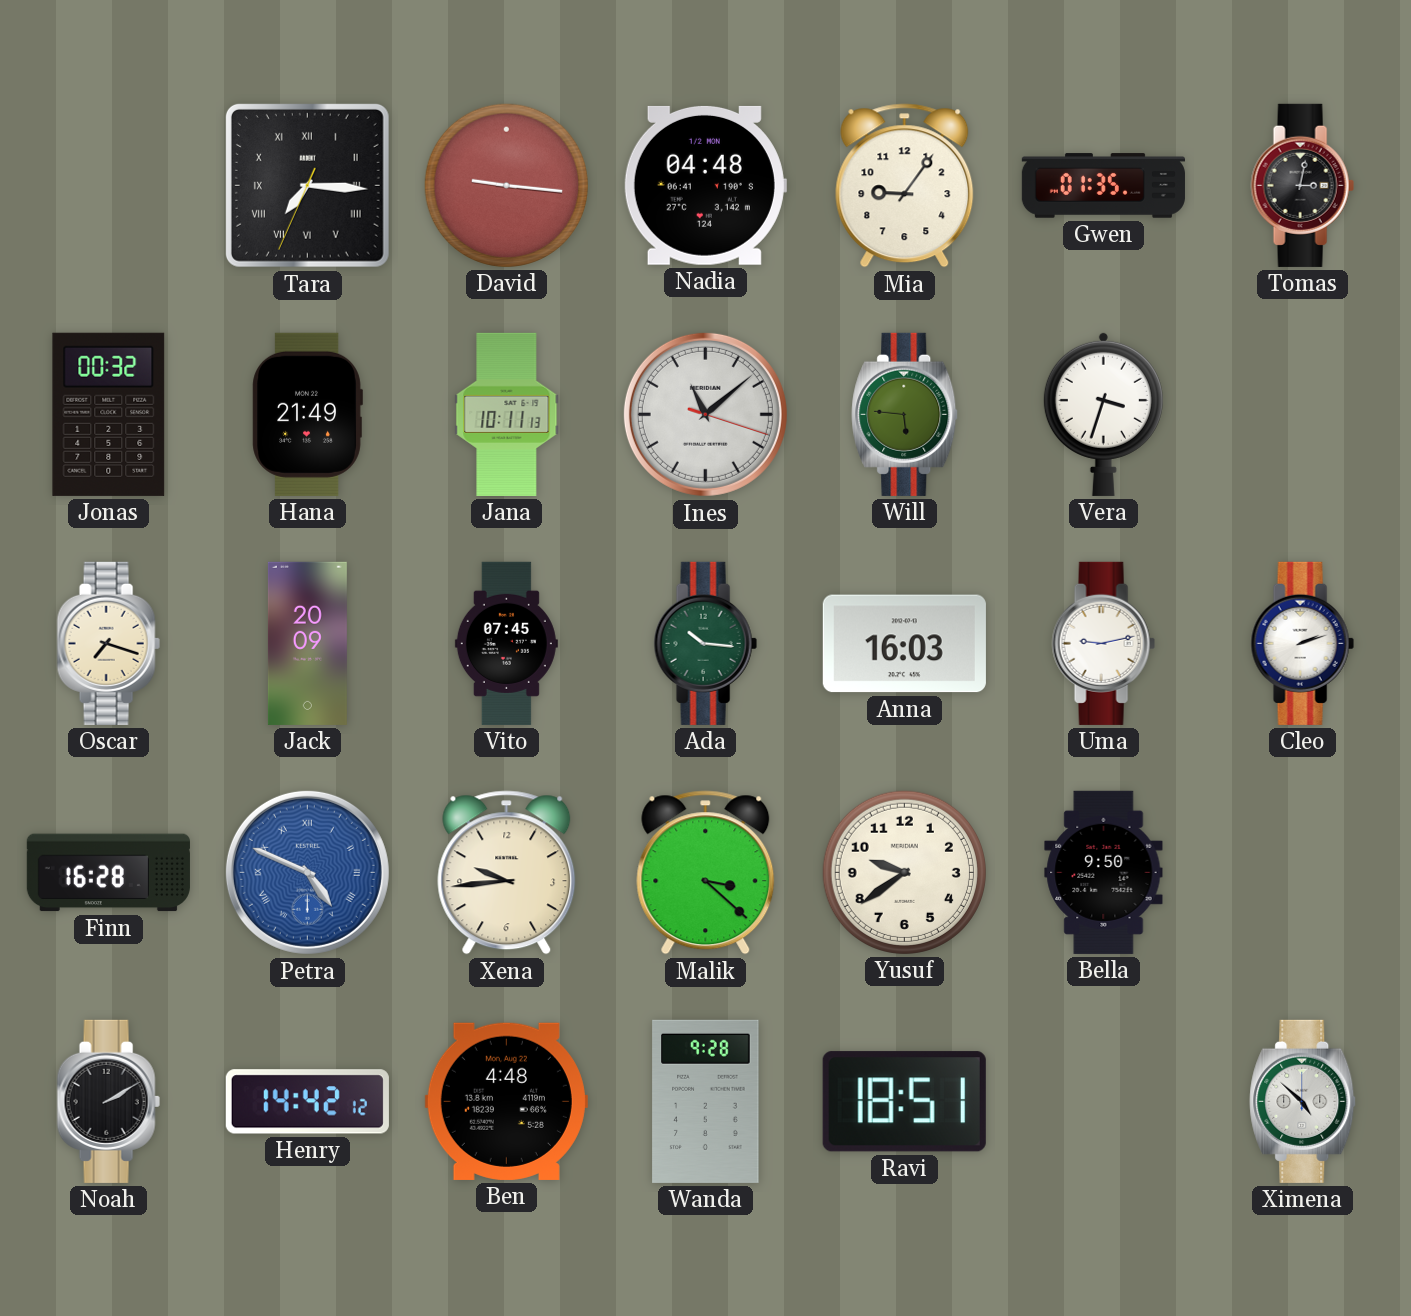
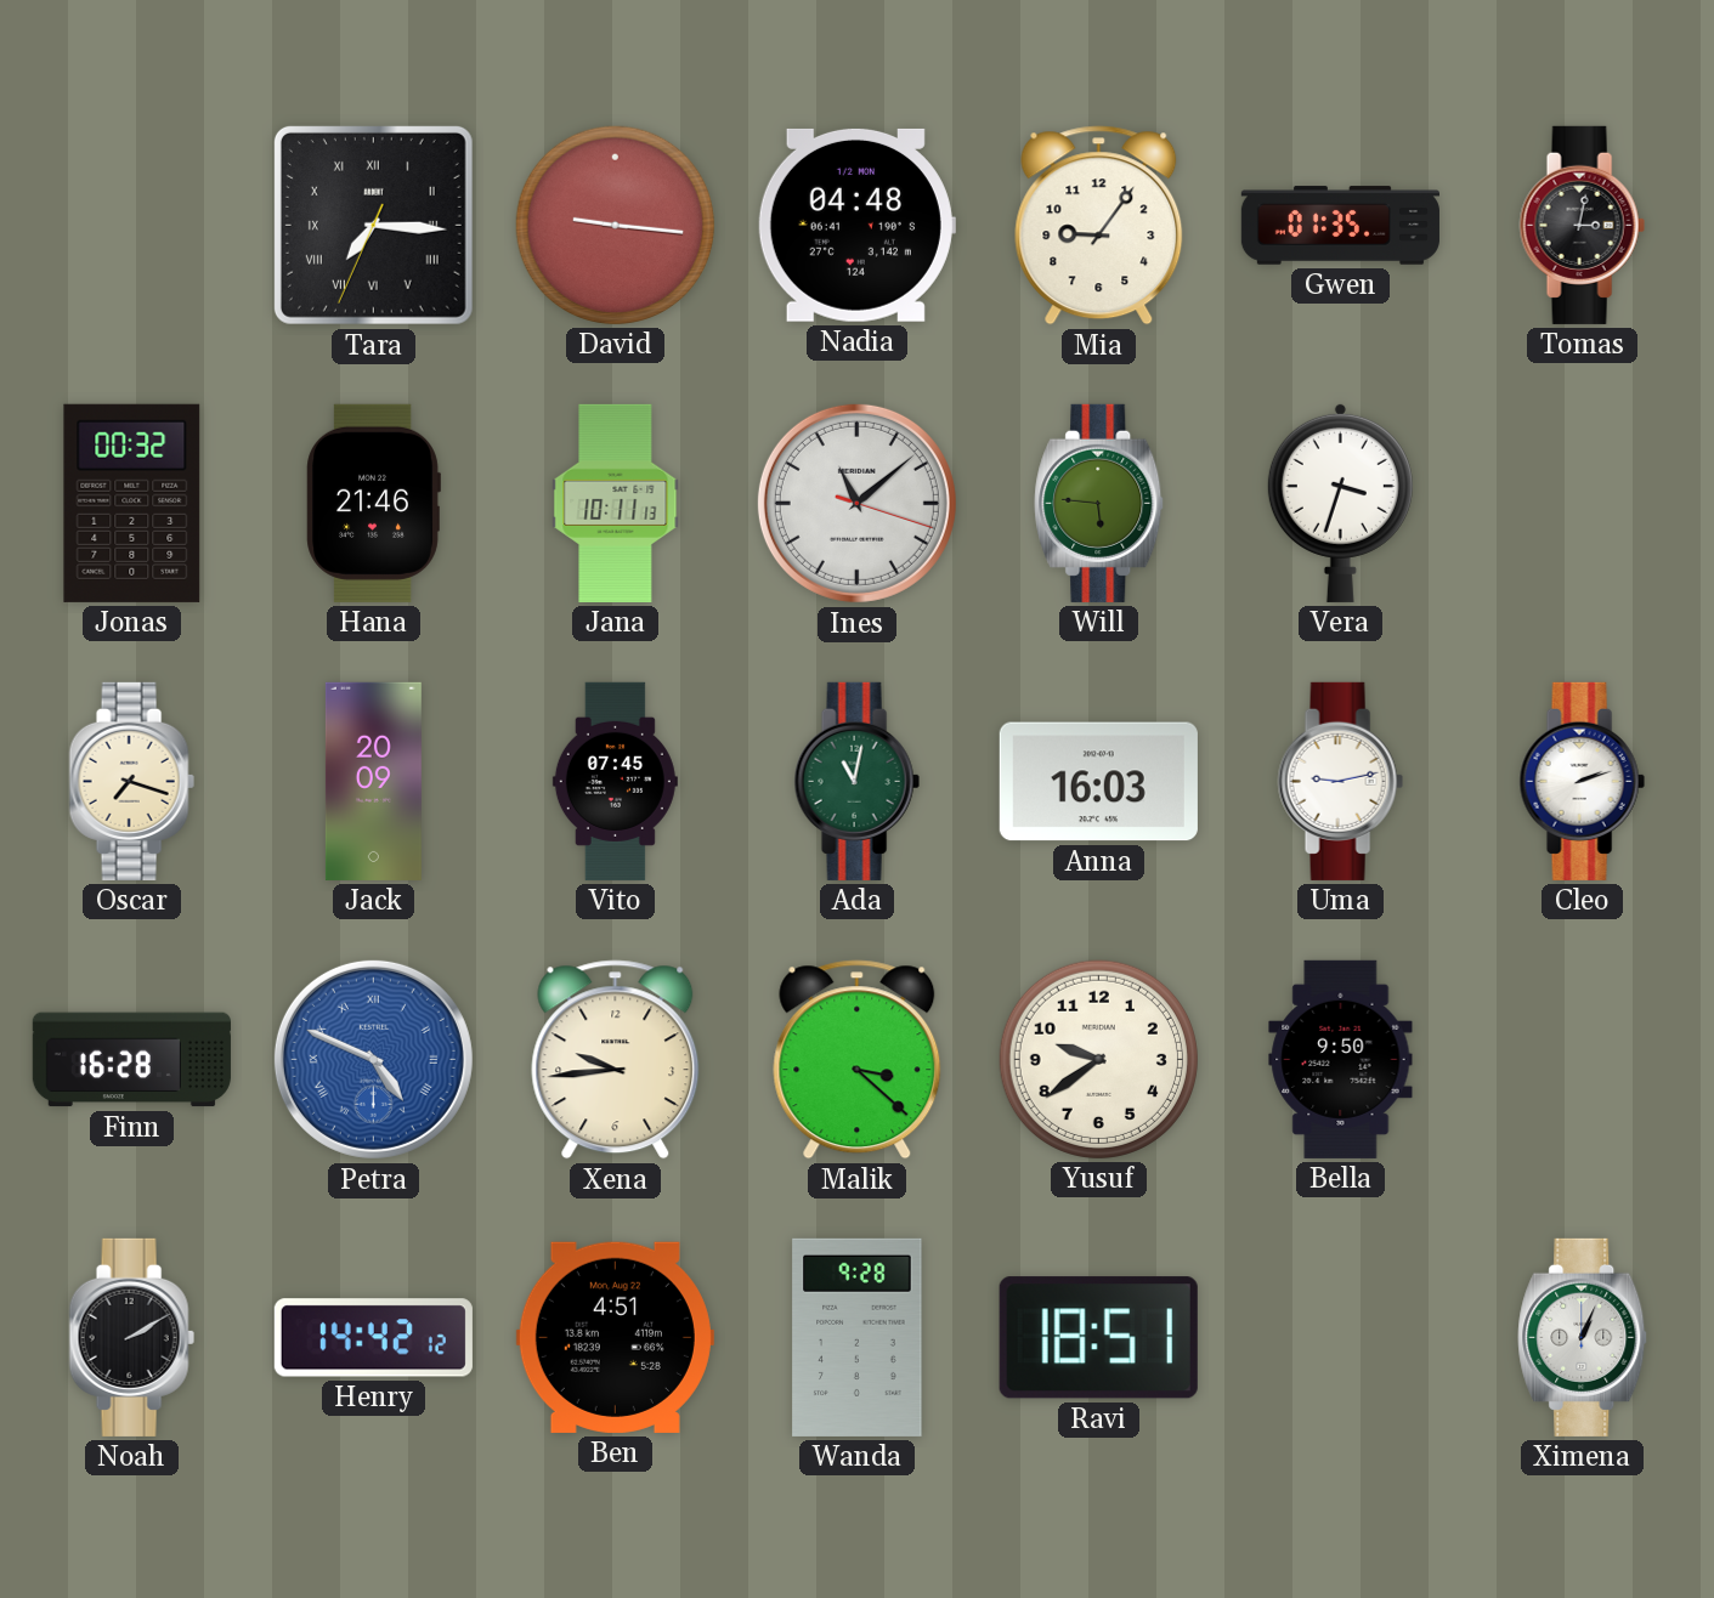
Hana: 21:49 -> 21:46
Ada: 10:16 -> 11:02
Ben: 4:48 -> 4:51
Ximena: 4:52 -> 1:04
